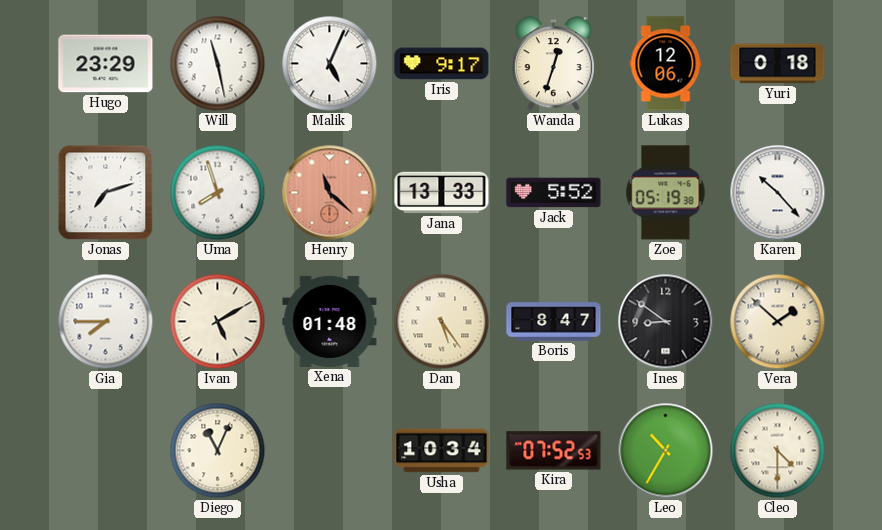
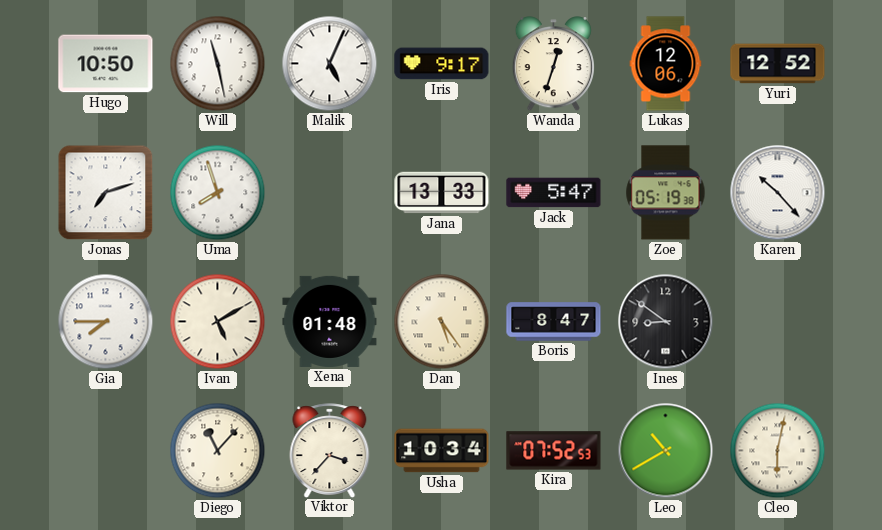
Hugo: 23:29 -> 10:50
Yuri: 0:18 -> 12:52
Henry: 11:22 -> none
Jack: 5:52 -> 5:47
Vera: 1:52 -> none
Diego: 11:04 -> 11:07
Viktor: none -> 3:37
Leo: 10:35 -> 10:40
Cleo: 4:30 -> 6:02
